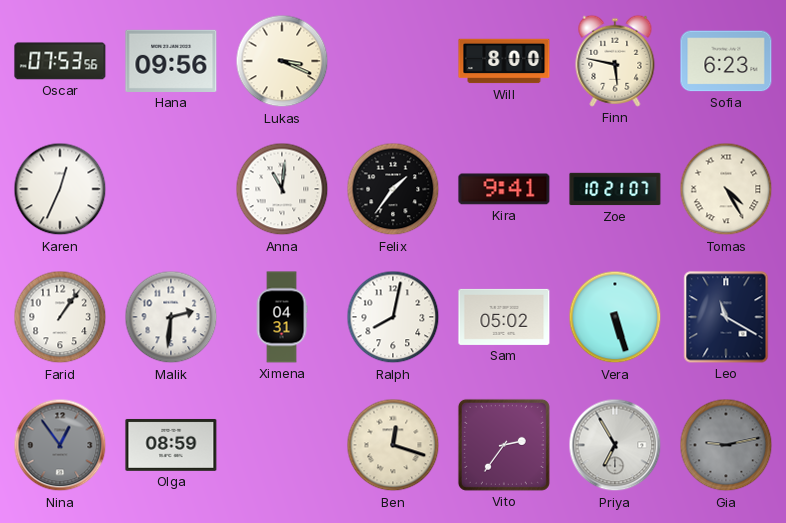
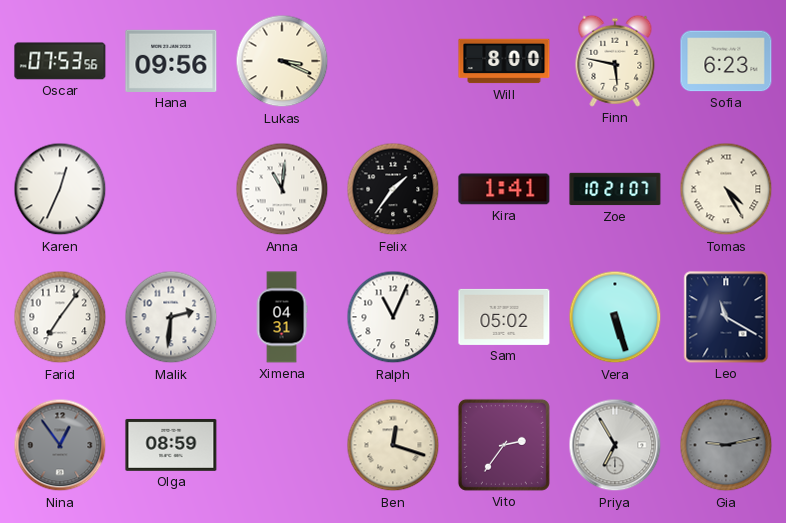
Kira: 9:41 -> 1:41
Farid: 1:06 -> 7:06
Ralph: 8:02 -> 11:04
